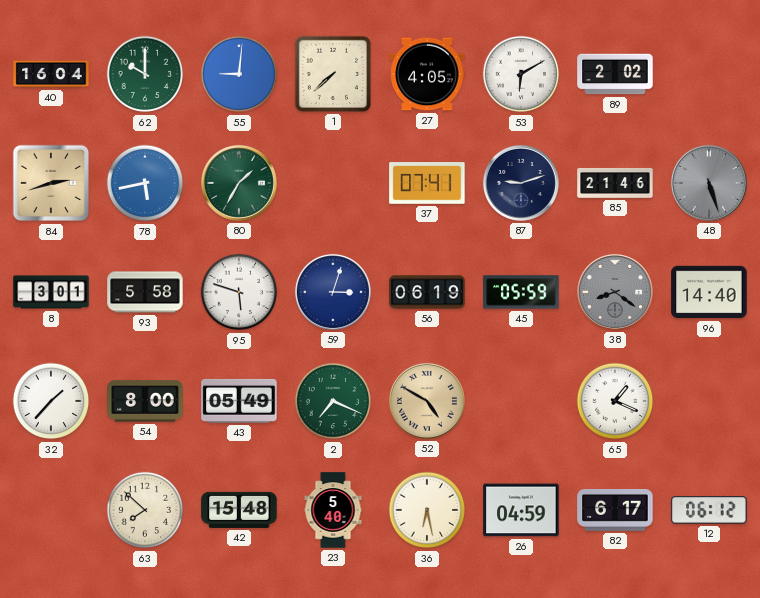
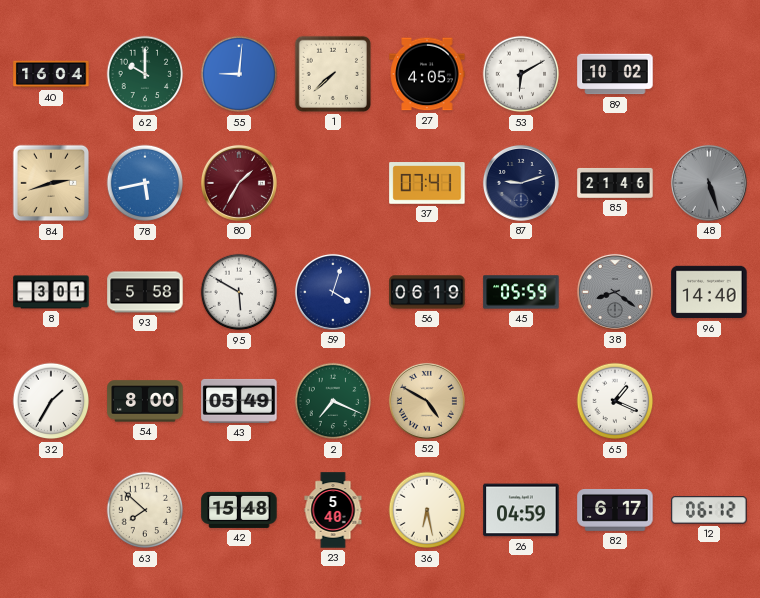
89: 2:02 -> 10:02
80 dial: green -> burgundy
95: 5:48 -> 5:50
59: 3:03 -> 4:03
32: 1:37 -> 1:35
